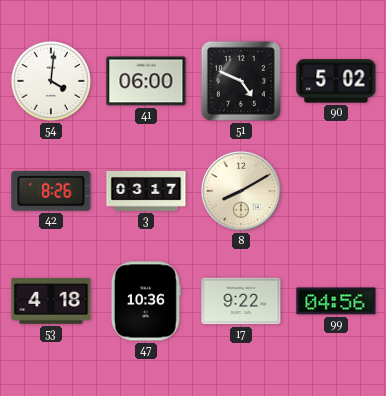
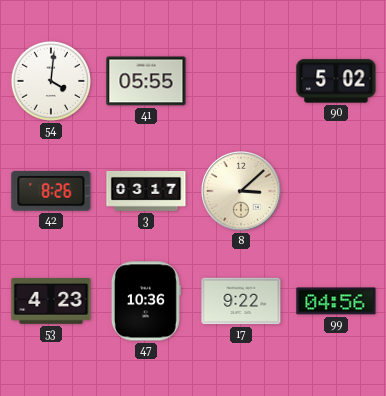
41: 06:00 -> 05:55
51: 4:49 -> none
8: 8:10 -> 3:08
53: 4:18 -> 4:23
